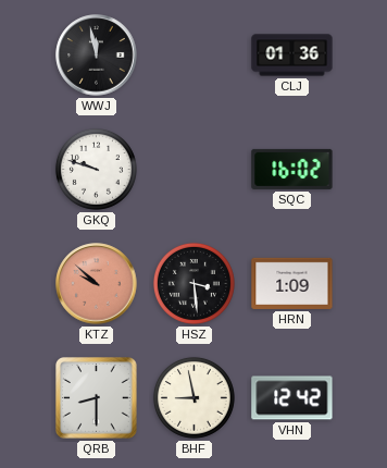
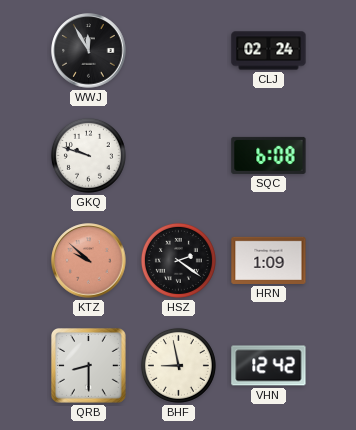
WWJ: 11:58 -> 11:55
CLJ: 01:36 -> 02:24
SQC: 16:02 -> 6:08
HSZ: 3:29 -> 2:21
